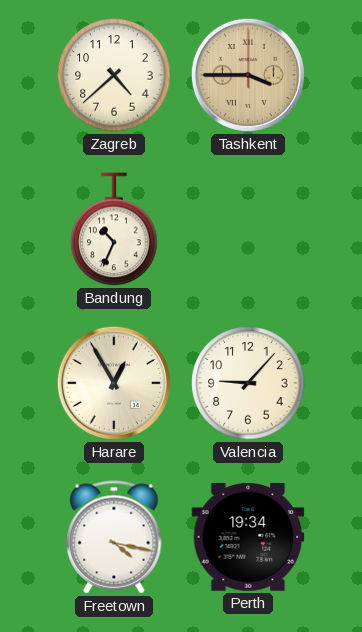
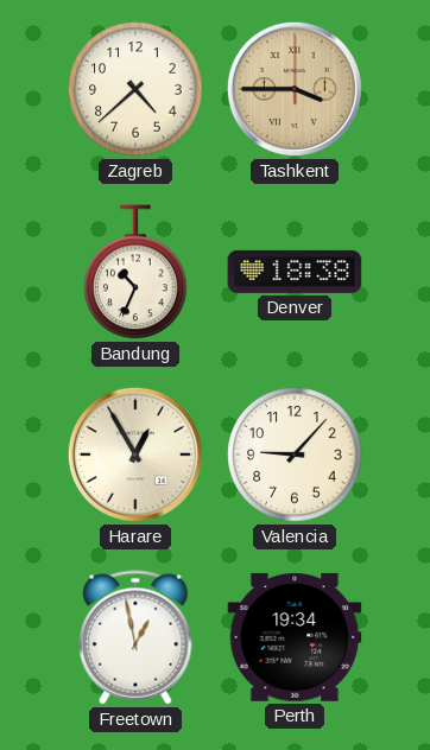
Denver: none -> 18:38
Freetown: 4:17 -> 12:58
